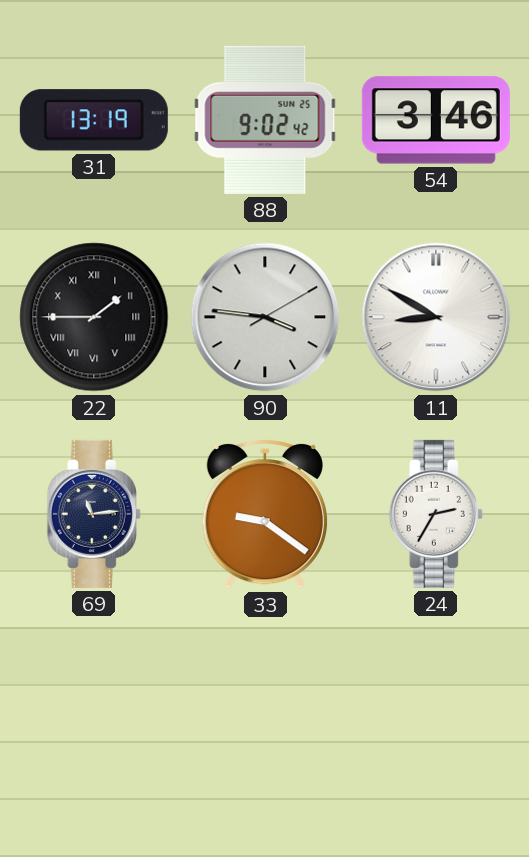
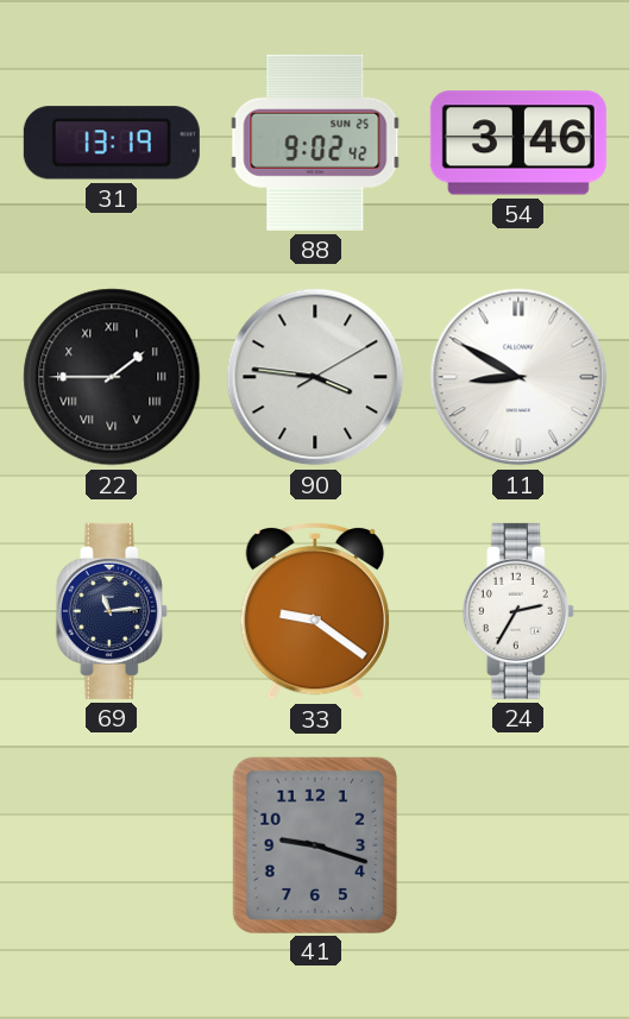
41: none -> 9:18
